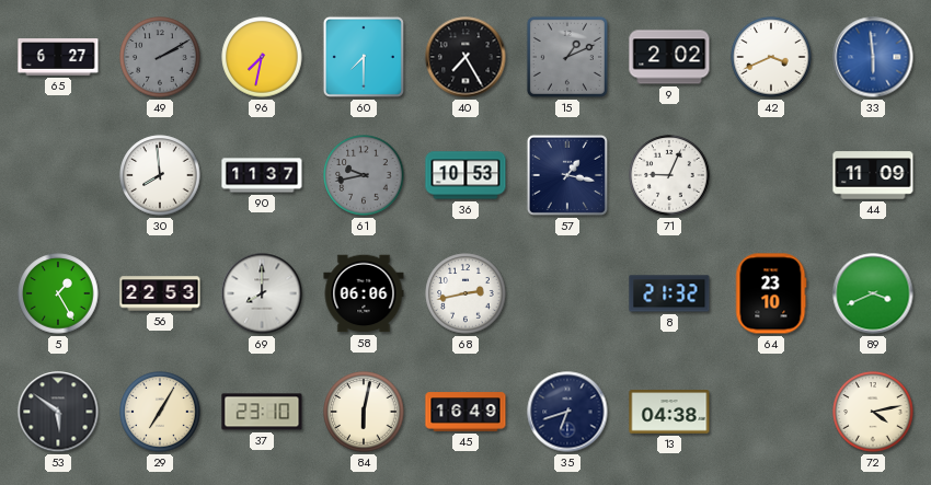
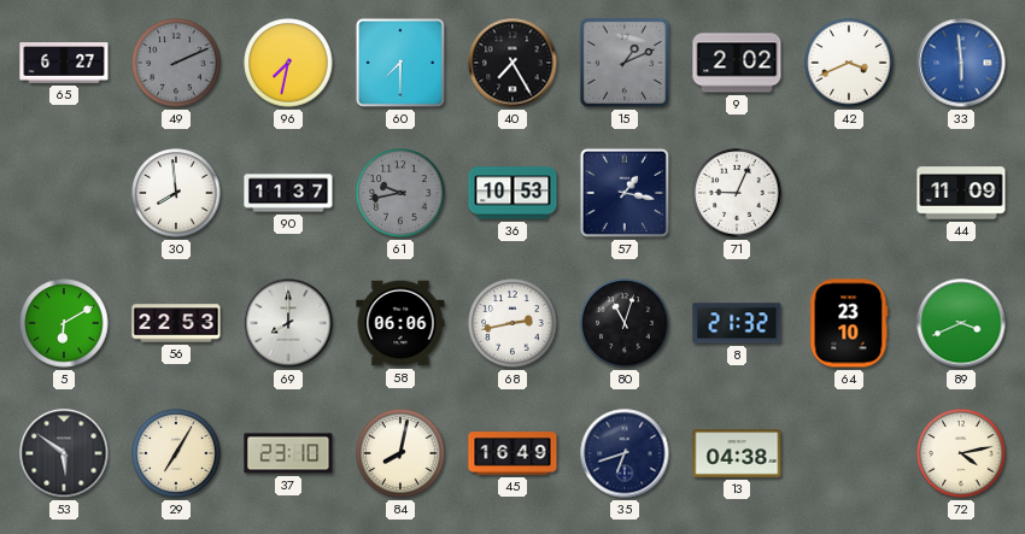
49: 2:10 -> 2:11
5: 1:25 -> 6:10
80: none -> 11:03
84: 6:02 -> 8:02
